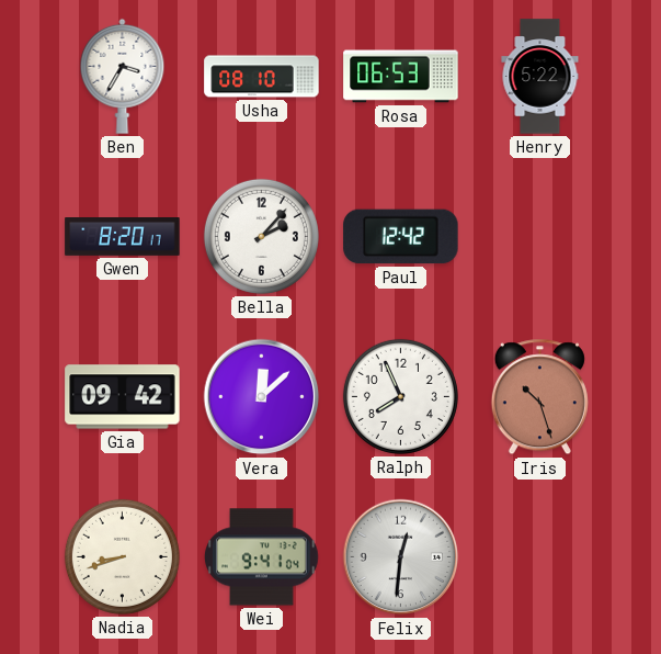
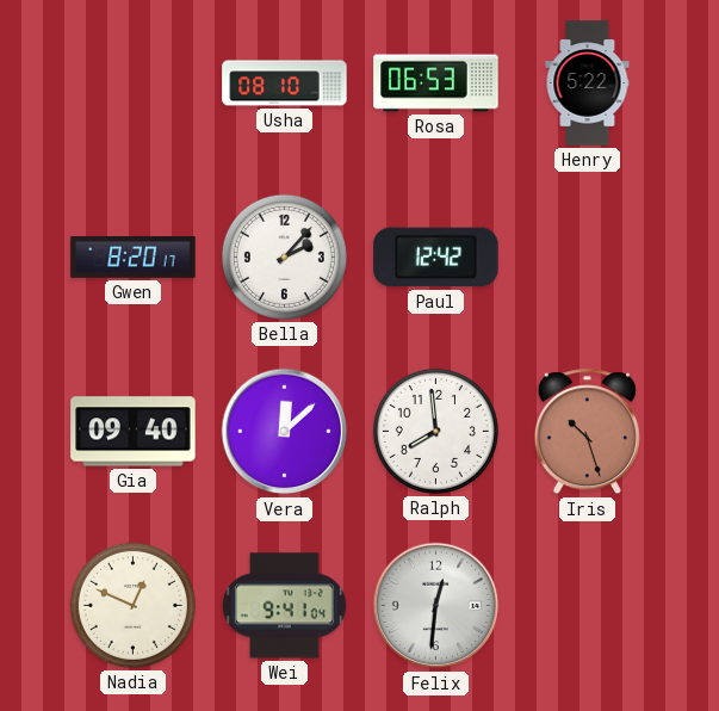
Ben: 3:35 -> none
Gia: 09:42 -> 09:40
Ralph: 7:56 -> 7:59
Nadia: 8:42 -> 12:49
